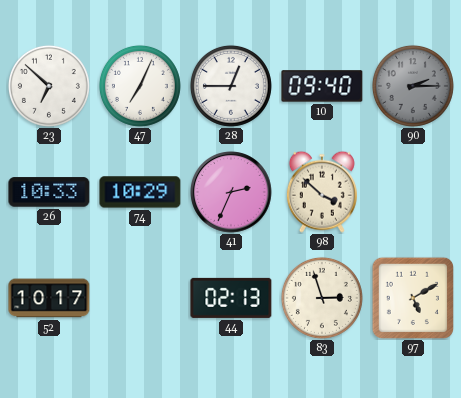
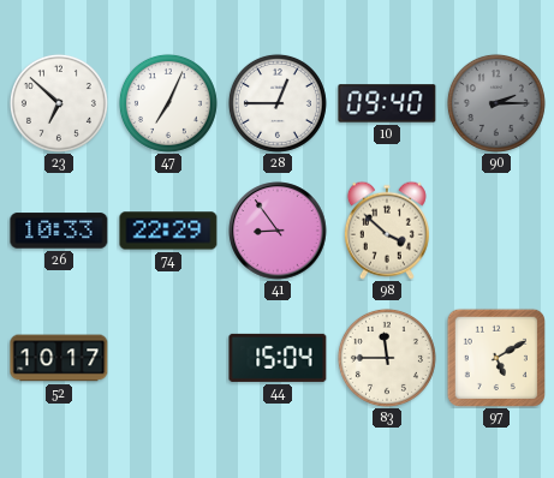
74: 10:29 -> 22:29
41: 2:34 -> 8:54
44: 02:13 -> 15:04
83: 2:57 -> 11:45
